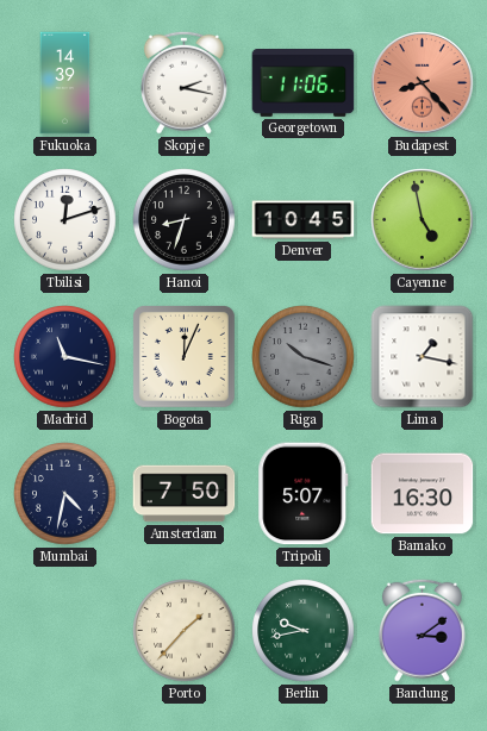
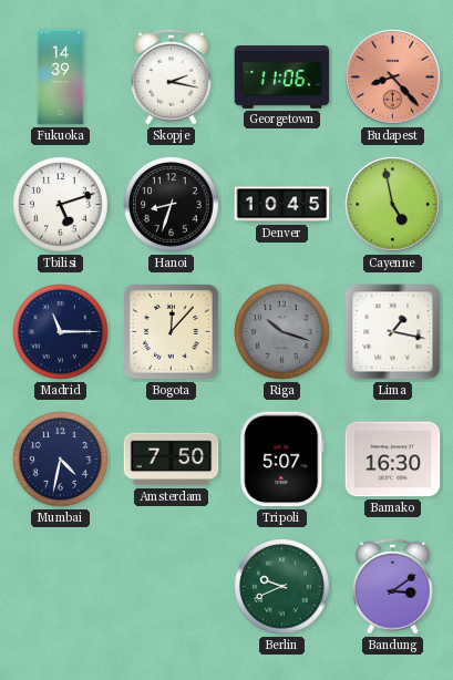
Tbilisi: 12:12 -> 5:12
Madrid: 11:17 -> 11:15
Bogota: 12:04 -> 12:07
Porto: 1:37 -> none
Berlin: 9:43 -> 9:41
